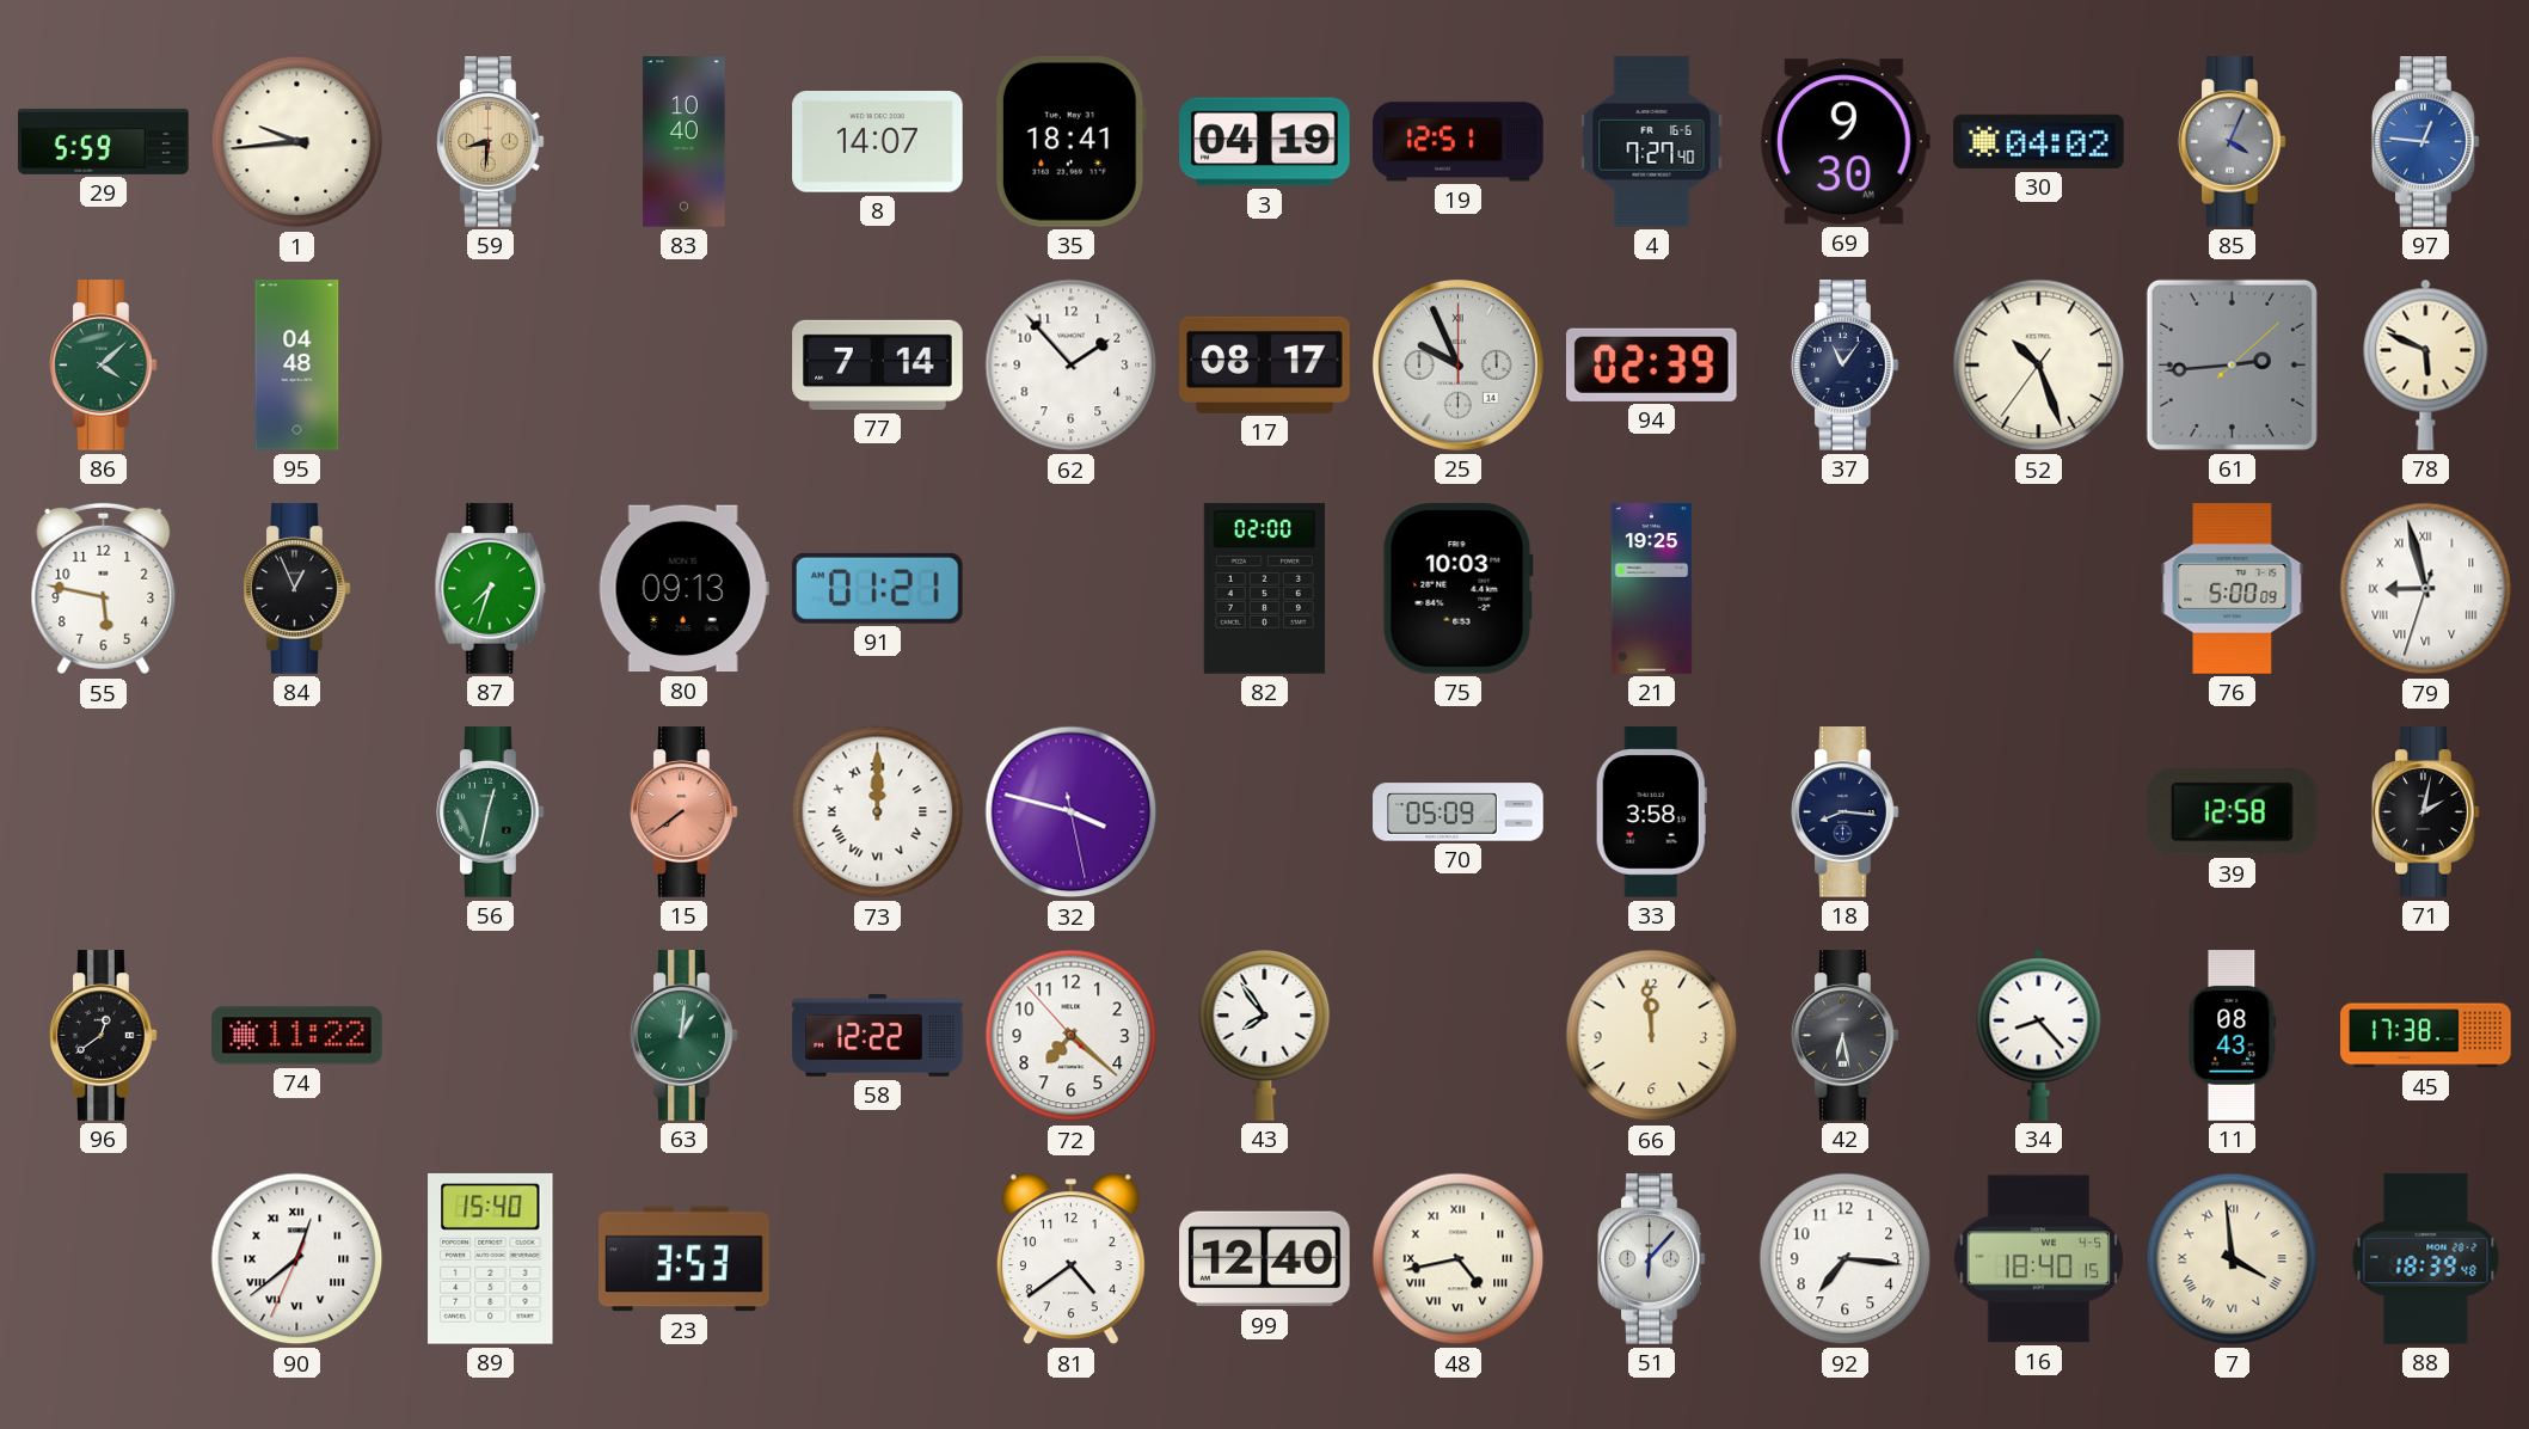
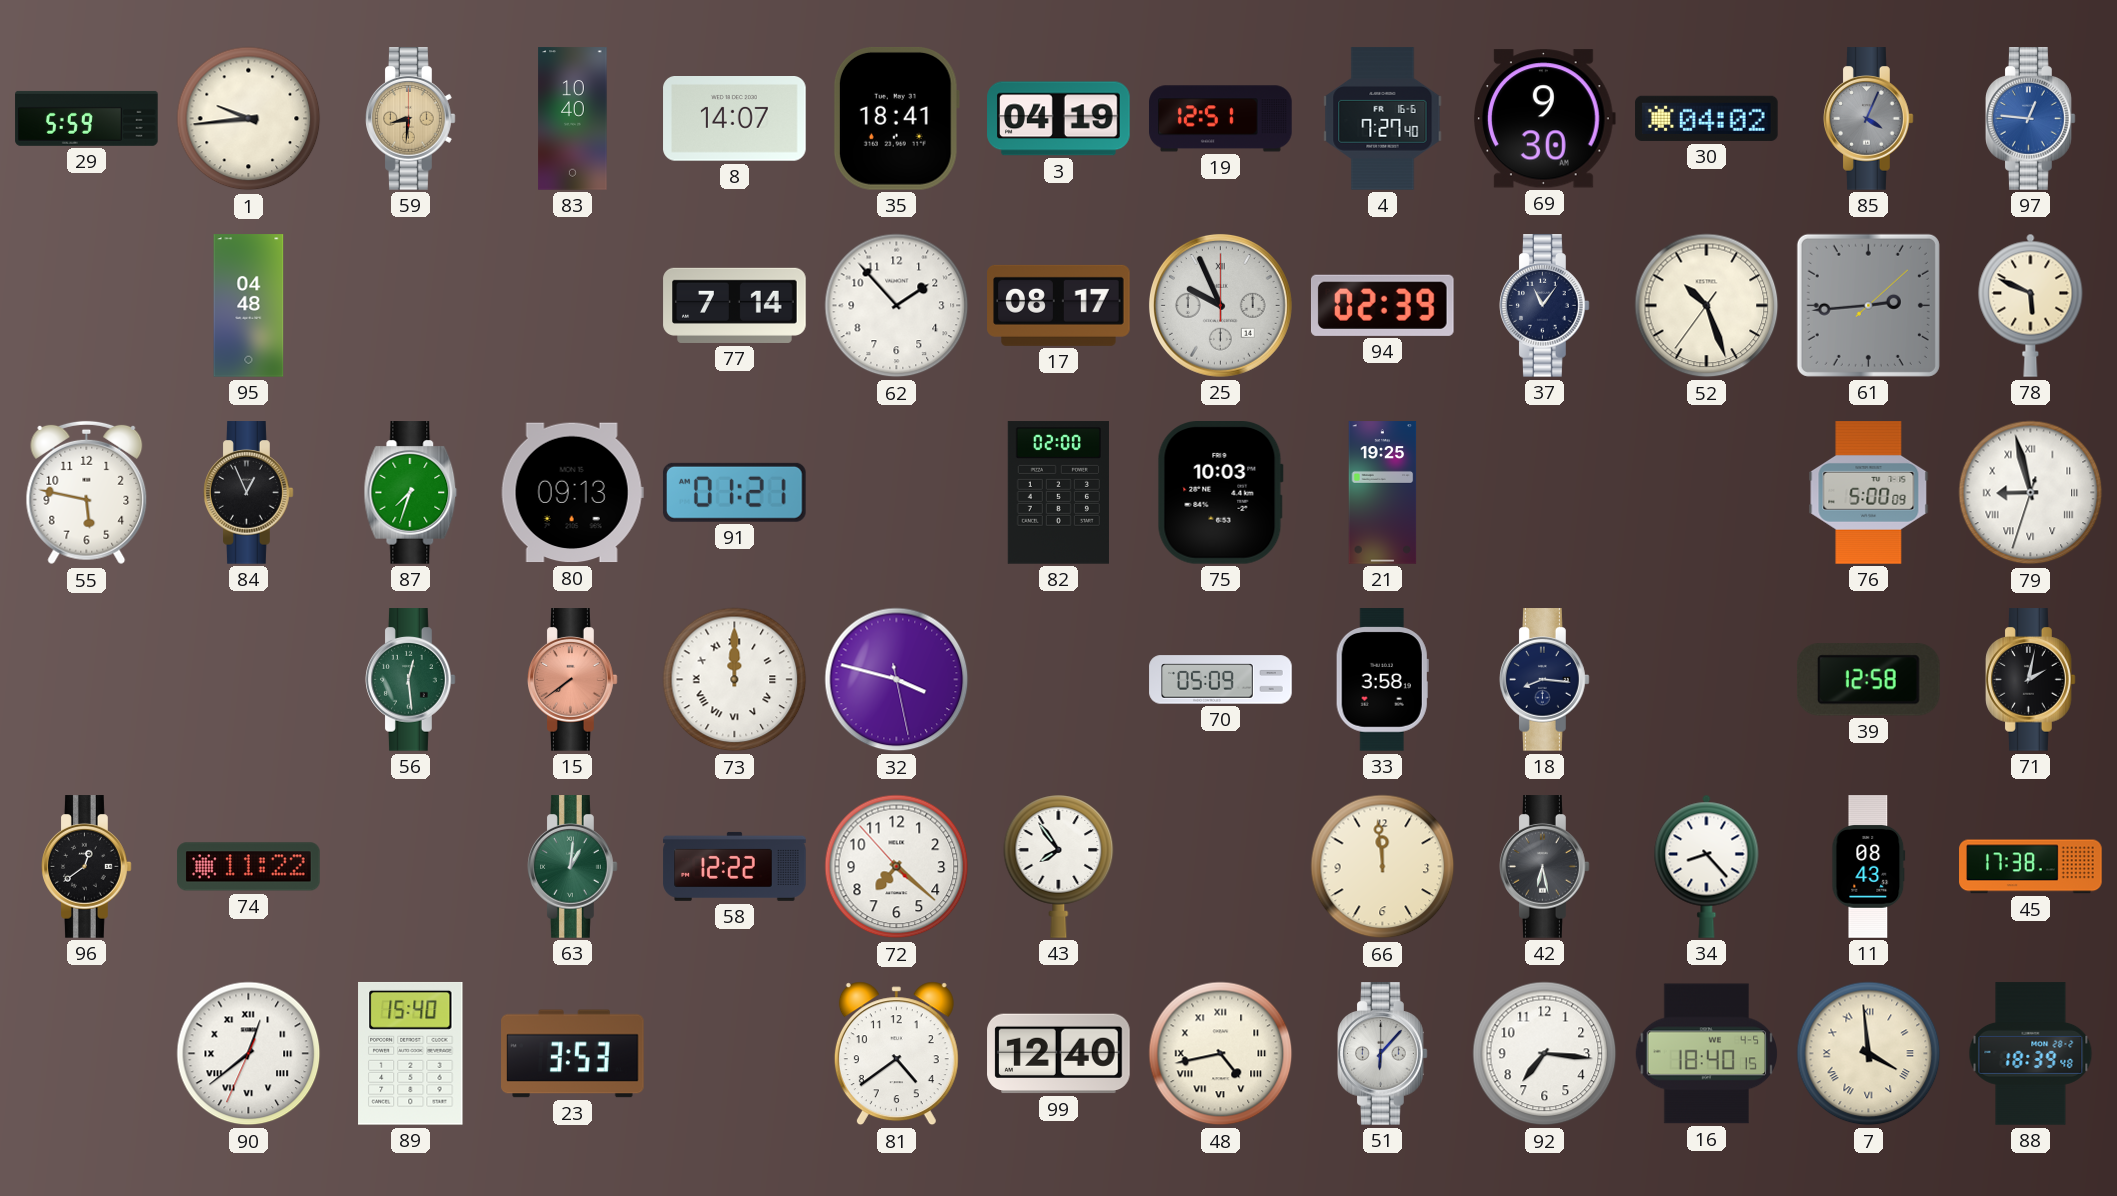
86: 4:08 -> none
56: 12:32 -> 12:29
